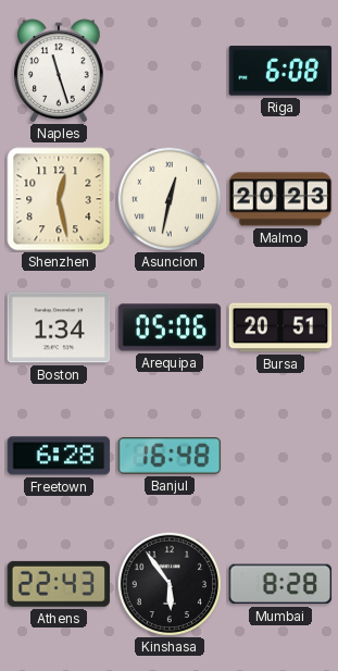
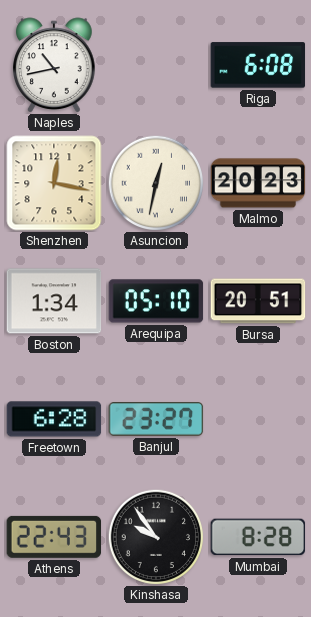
Naples: 11:27 -> 10:43
Shenzhen: 12:28 -> 12:17
Arequipa: 05:06 -> 05:10
Banjul: 16:48 -> 23:27
Kinshasa: 5:54 -> 9:54
